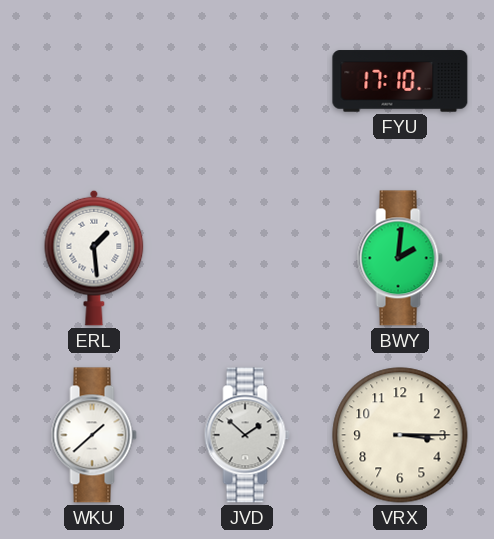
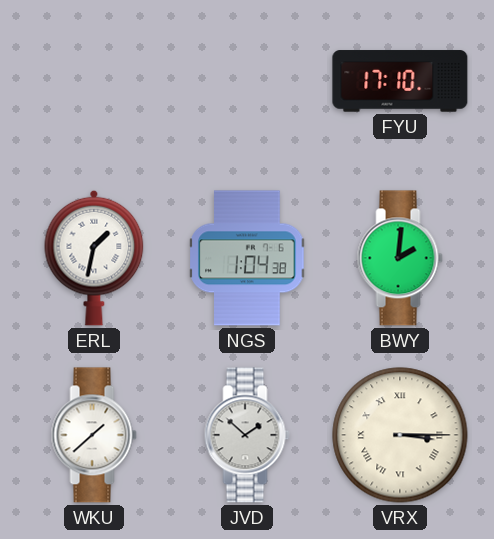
ERL: 1:29 -> 1:32
NGS: none -> 1:04
VRX numerals: Arabic -> Roman
